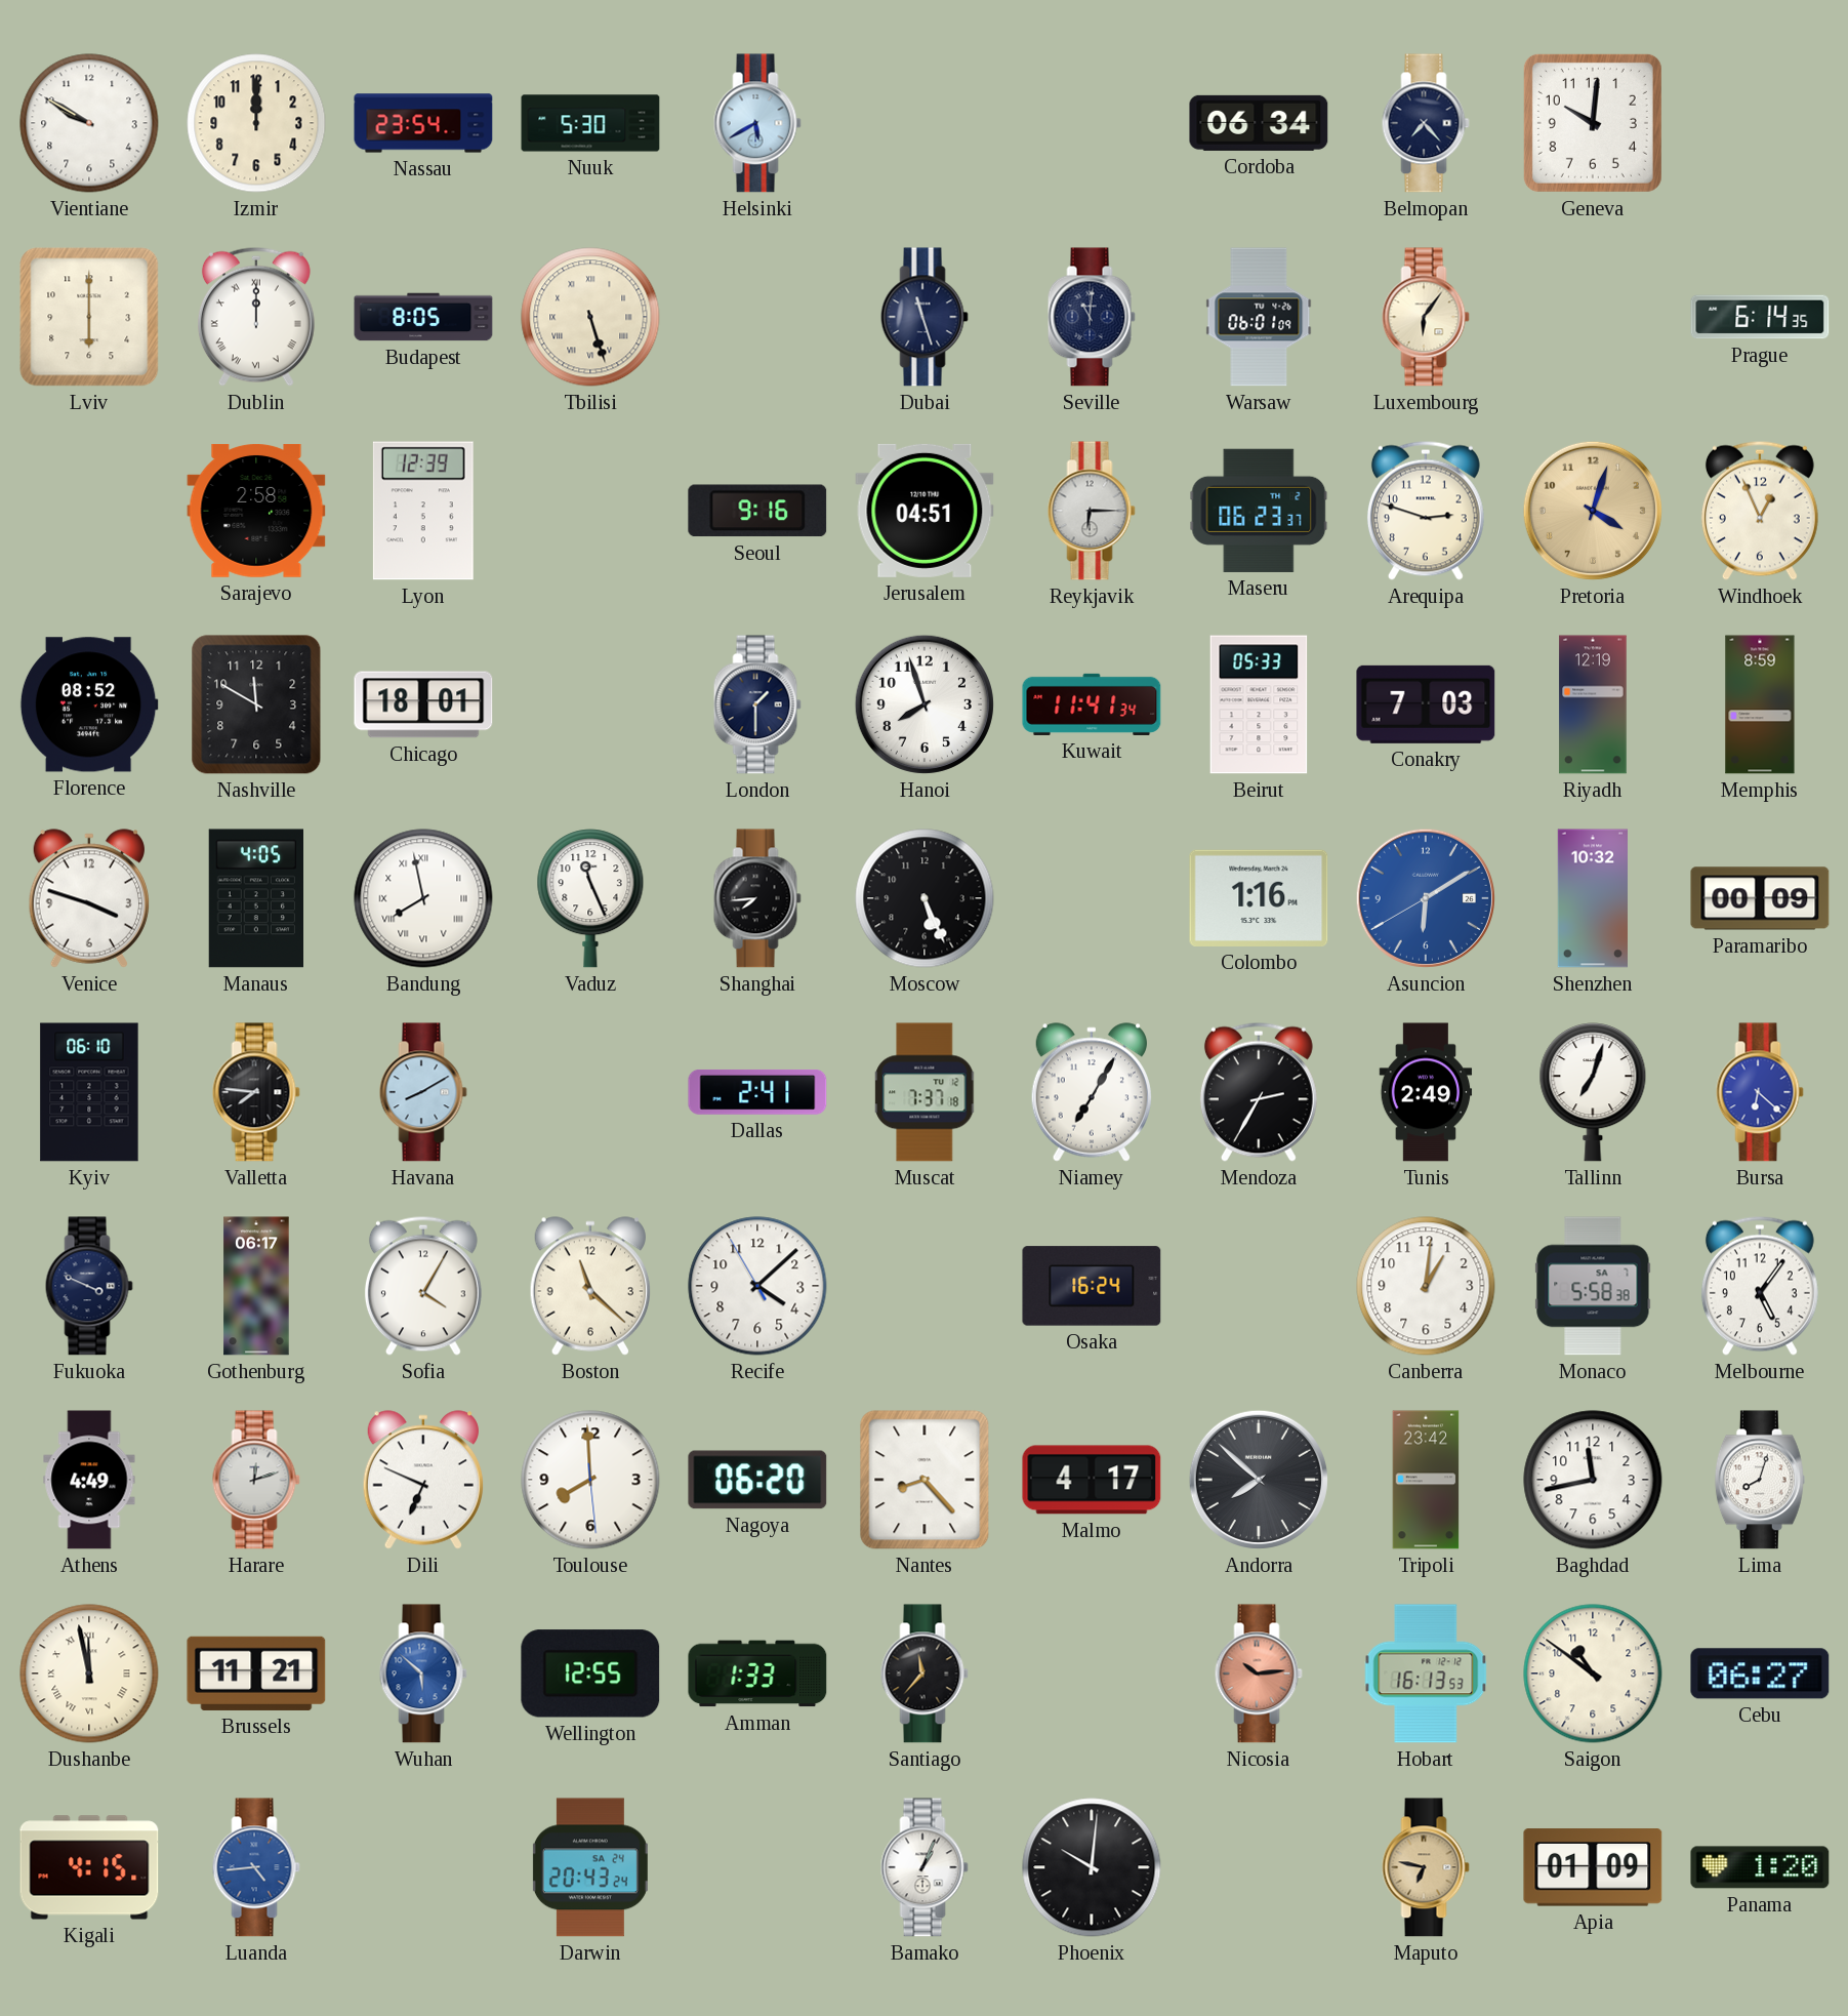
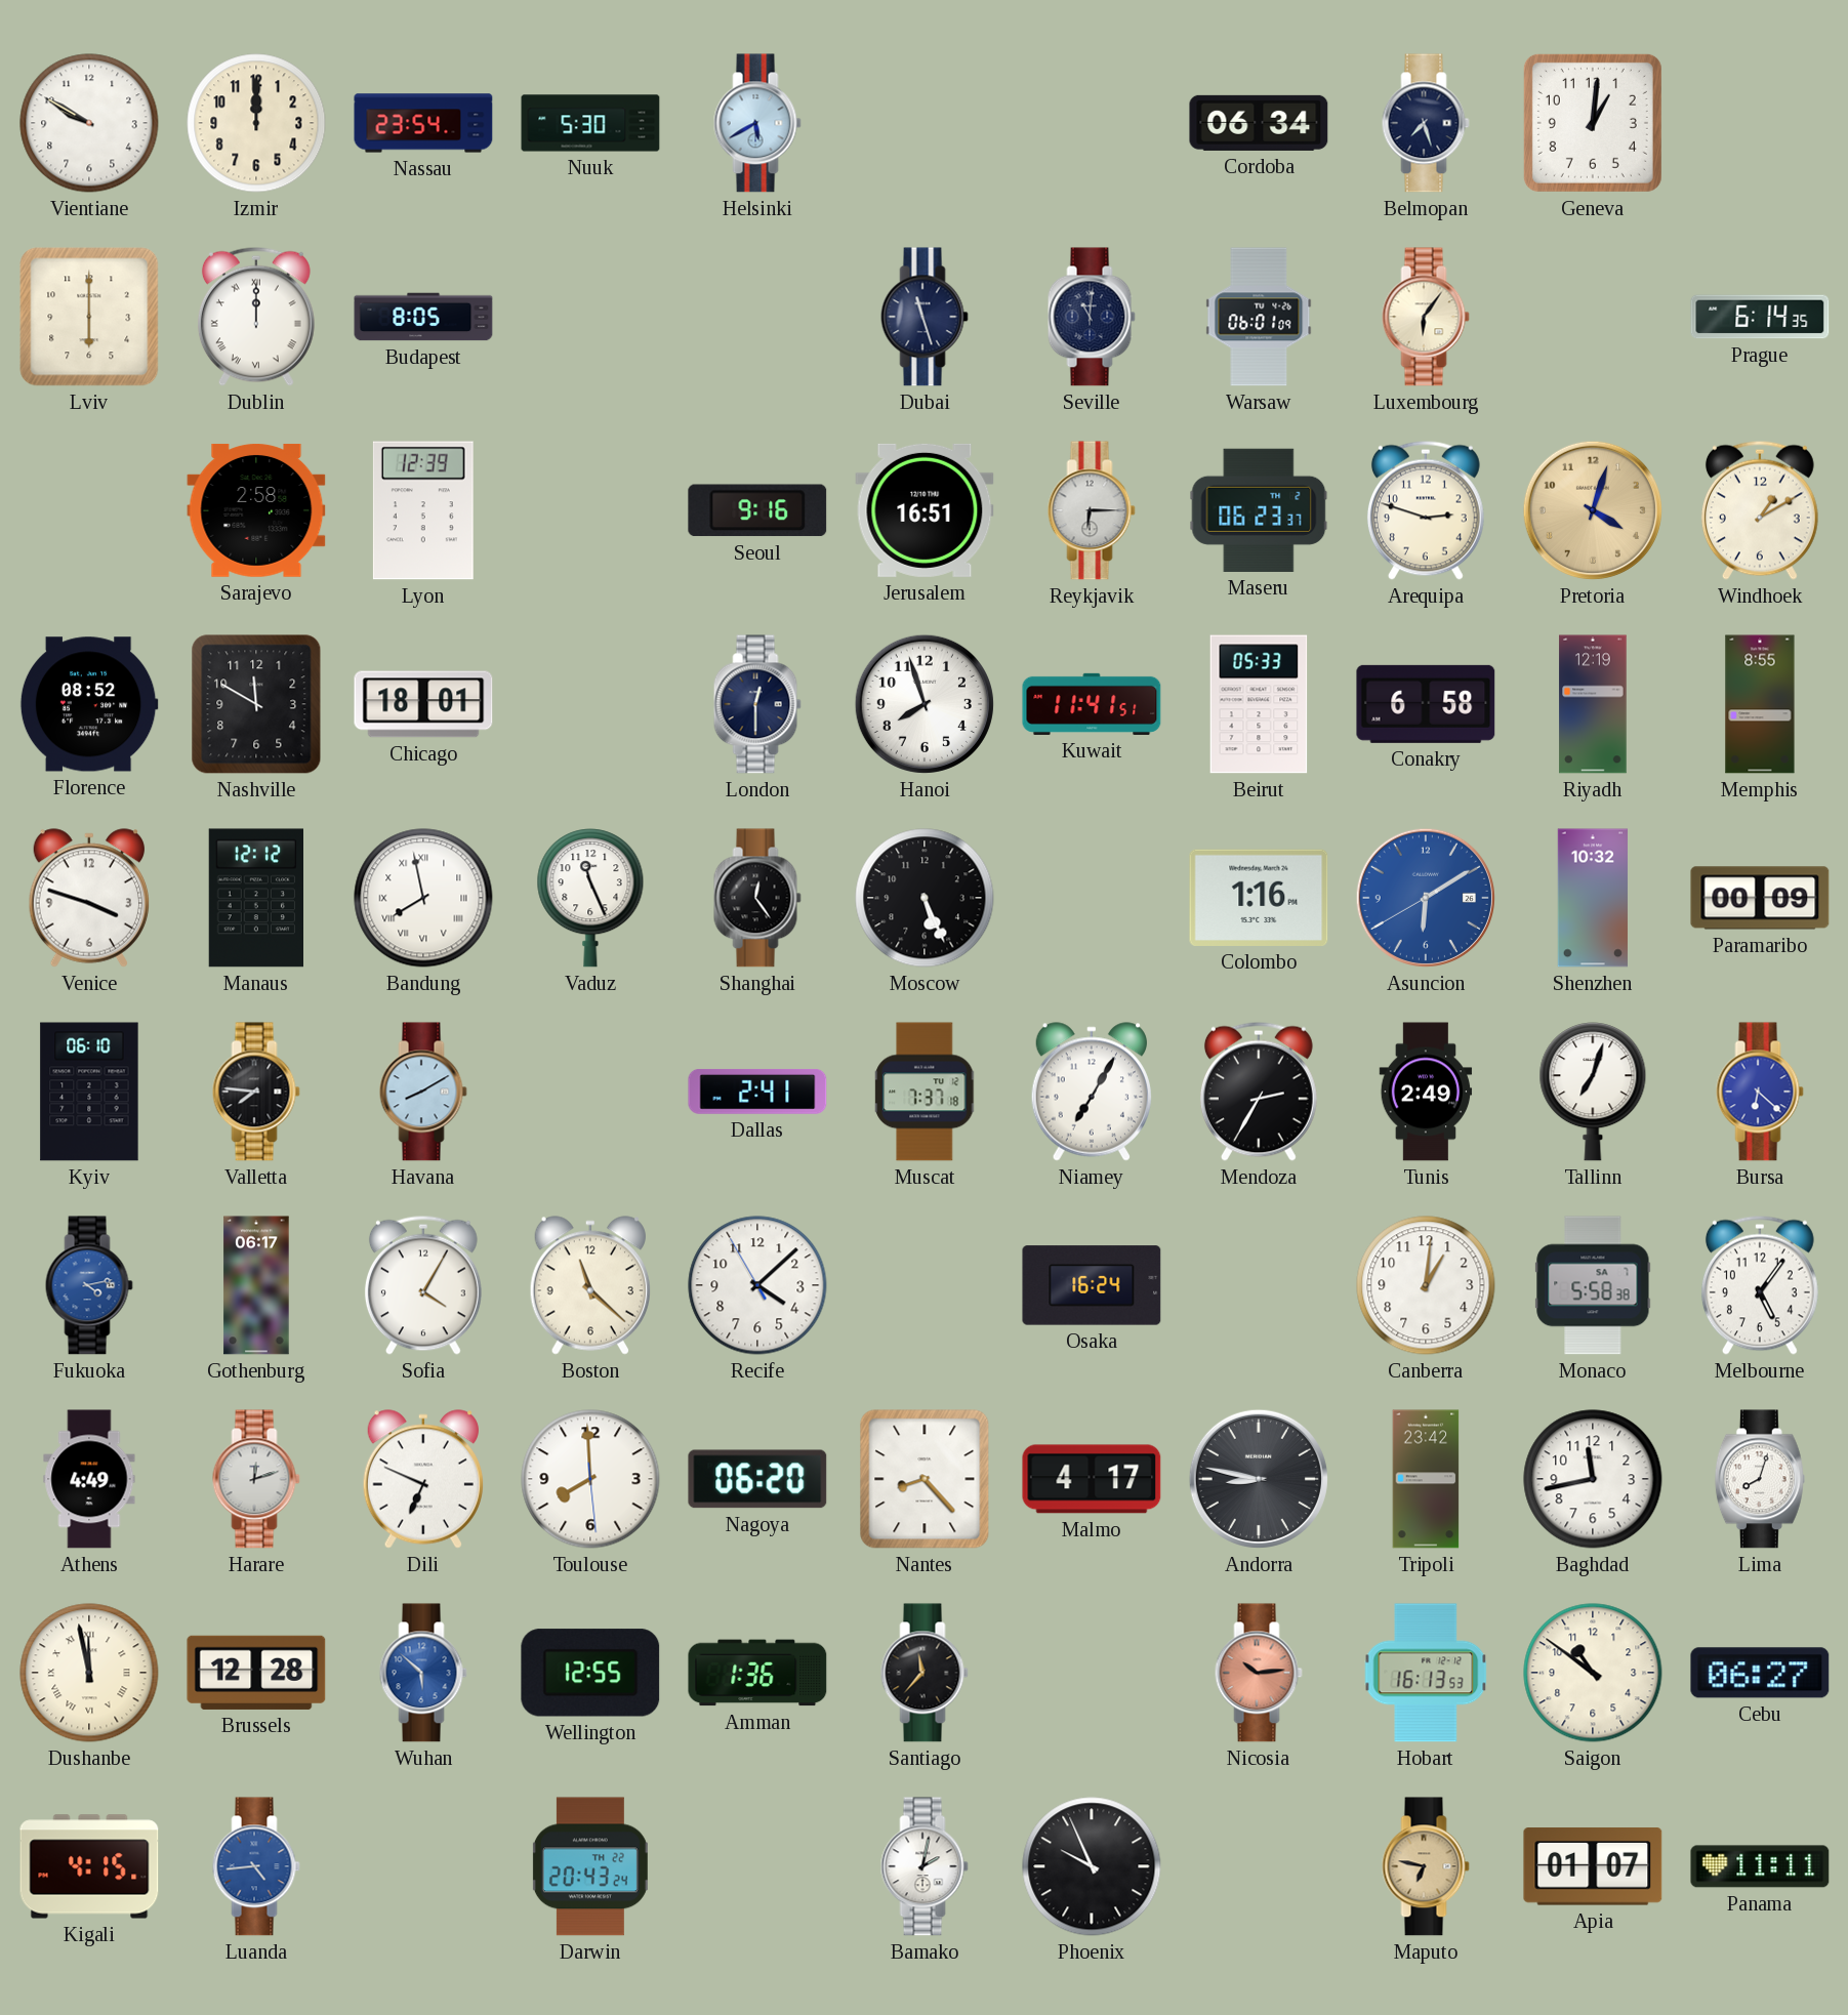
Belmopan: 7:23 -> 7:27
Geneva: 10:01 -> 1:01
Tbilisi: 5:27 -> none
Jerusalem: 04:51 -> 16:51
Windhoek: 12:56 -> 1:10
London: 1:30 -> 12:30
Kuwait: 11:41:34 -> 11:41:51
Conakry: 7:03 -> 6:58
Memphis: 8:59 -> 8:55
Manaus: 4:05 -> 12:12
Shanghai: 7:44 -> 12:24
Fukuoka: 3:49 -> 4:13
Fukuoka dial: navy -> blue
Andorra: 7:52 -> 8:47
Brussels: 11:21 -> 12:28
Amman: 1:33 -> 1:36
Darwin date: SA 24 -> TH 22
Bamako: 1:04 -> 2:02
Phoenix: 10:01 -> 9:56
Apia: 01:09 -> 01:07
Panama: 1:20 -> 11:11
